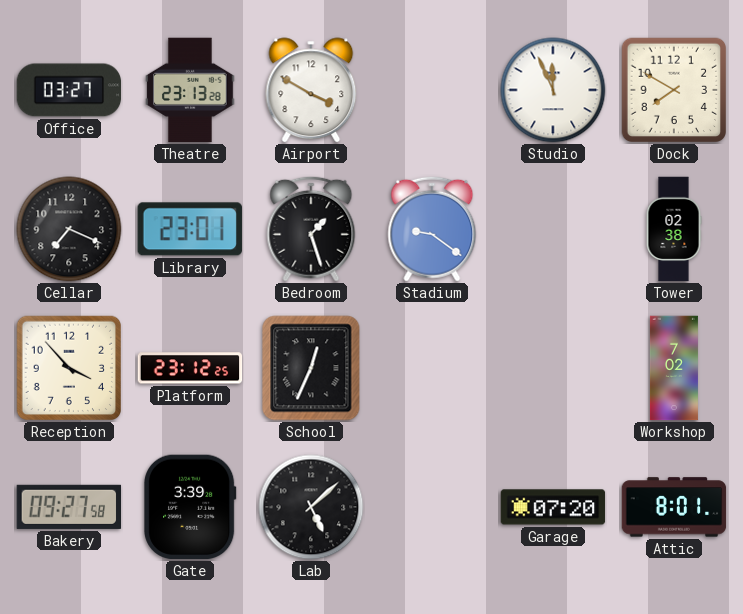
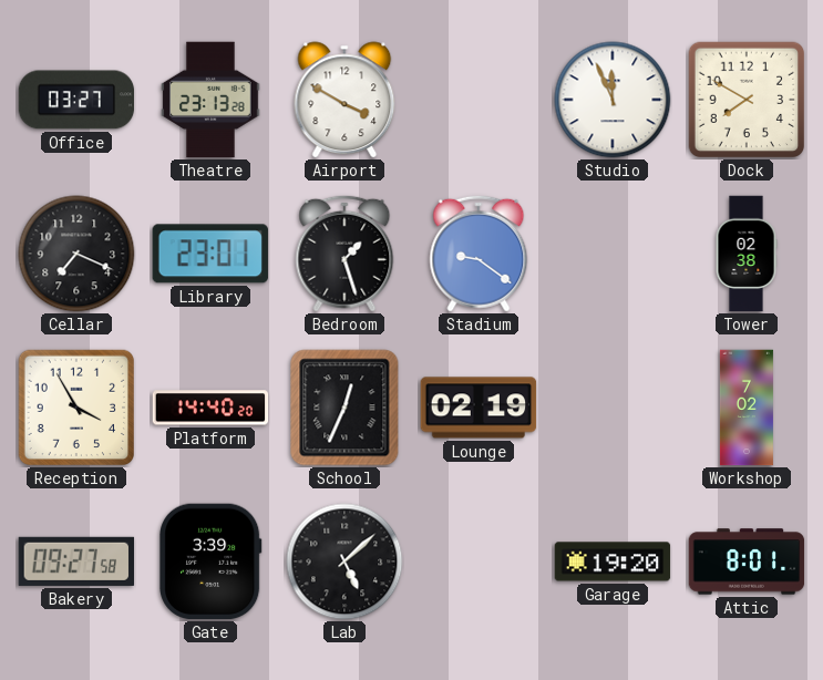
Reception: 3:53 -> 3:55
Platform: 23:12 -> 14:40
Lounge: none -> 02:19
Garage: 07:20 -> 19:20
